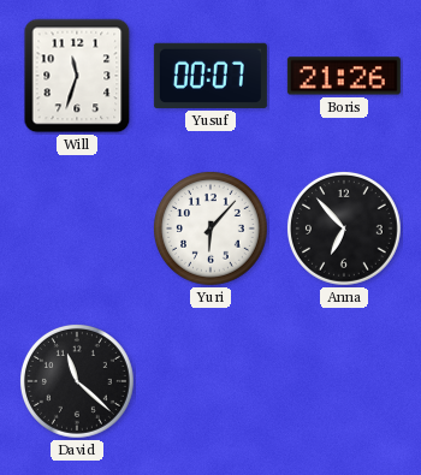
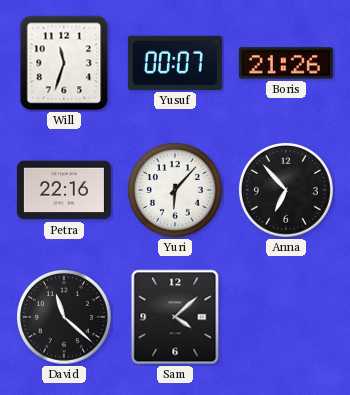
Petra: none -> 22:16
Sam: none -> 4:08
